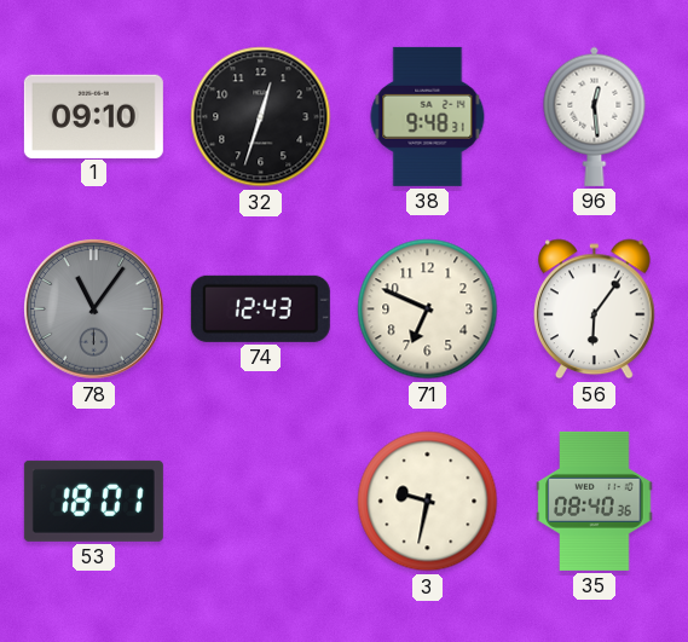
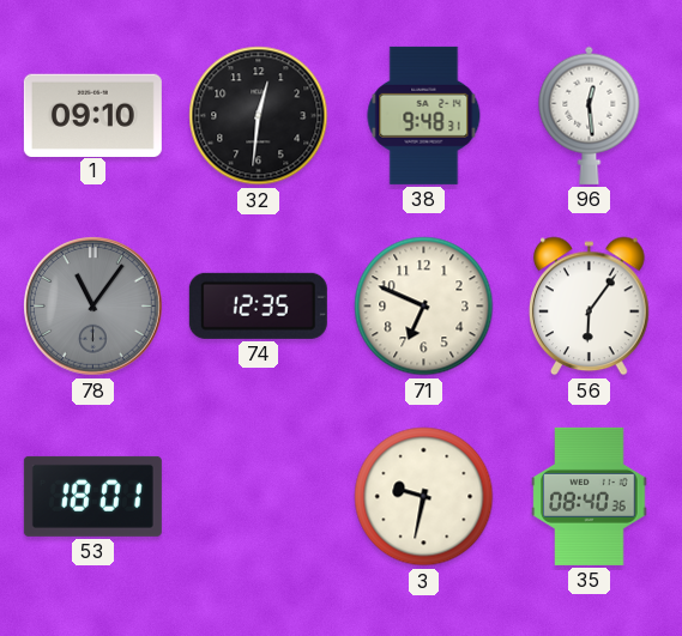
32: 12:33 -> 12:31
74: 12:43 -> 12:35
